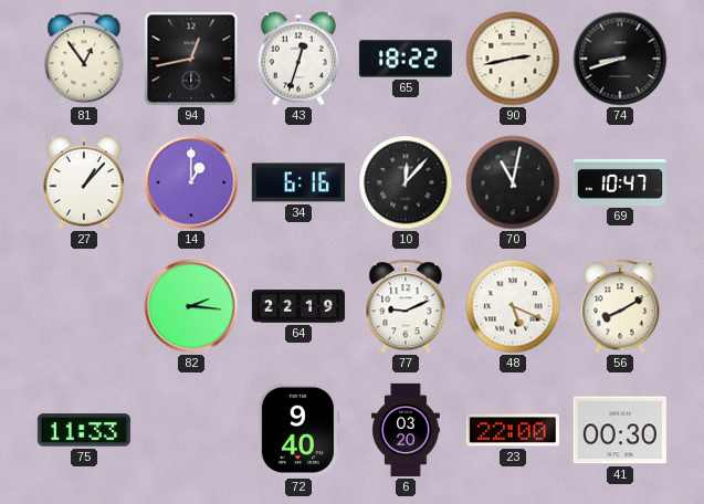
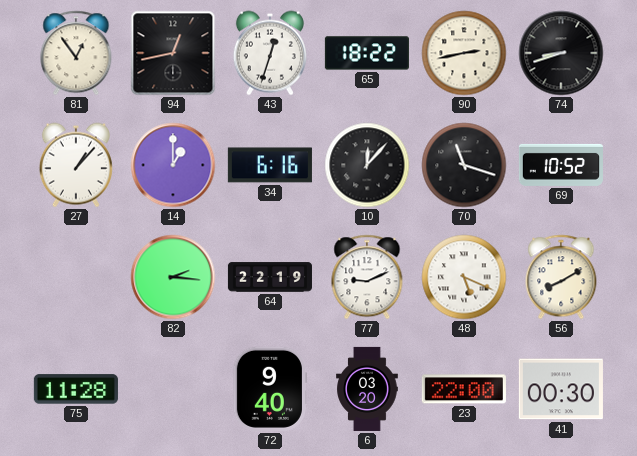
70: 11:02 -> 11:18
69: 10:47 -> 10:52
75: 11:33 -> 11:28
